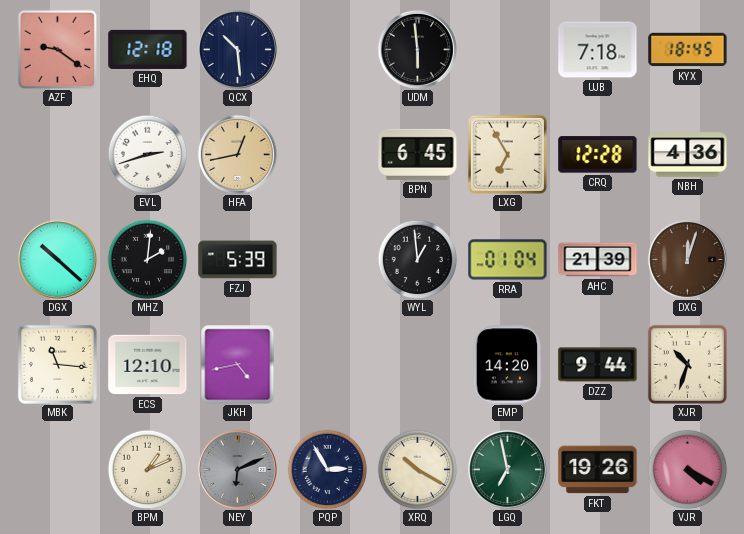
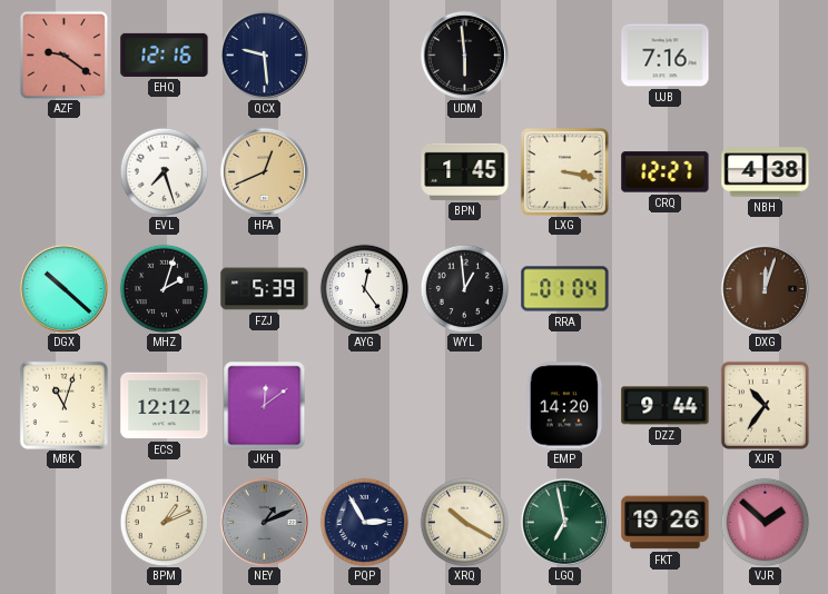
EHQ: 12:18 -> 12:16
QCX: 10:29 -> 9:29
UJB: 7:18 -> 7:16
KYX: 18:45 -> none
EVL: 2:42 -> 7:27
HFA: 12:43 -> 12:41
BPN: 6:45 -> 1:45
LXG: 6:55 -> 3:17
CRQ: 12:28 -> 12:27
NBH: 4:36 -> 4:38
MHZ: 2:01 -> 2:03
AYG: none -> 12:24
AHC: 21:39 -> none
MBK: 11:16 -> 11:03
ECS: 12:10 -> 12:12
JKH: 4:43 -> 12:09
XJR: 10:33 -> 10:36
NEY: 6:11 -> 1:11
VJR: 4:20 -> 1:52
